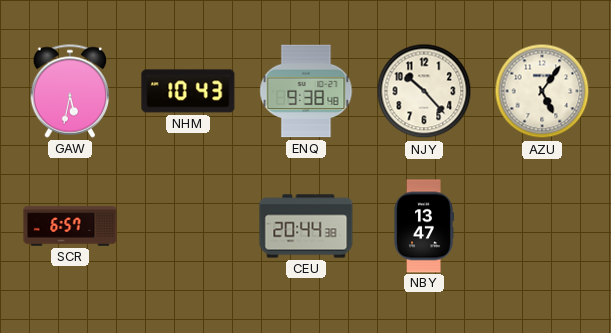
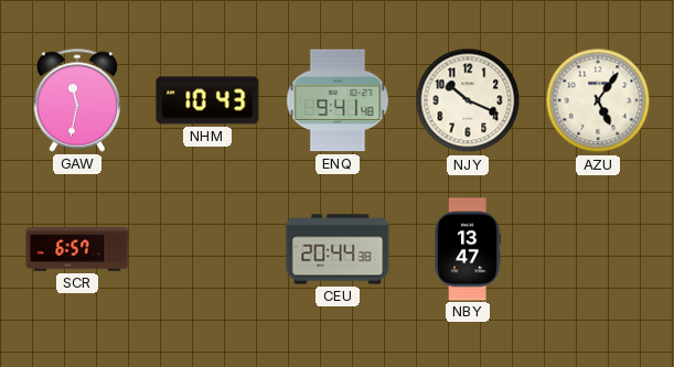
GAW: 5:32 -> 11:32
ENQ: 9:38 -> 9:41
NJY: 10:23 -> 10:19
